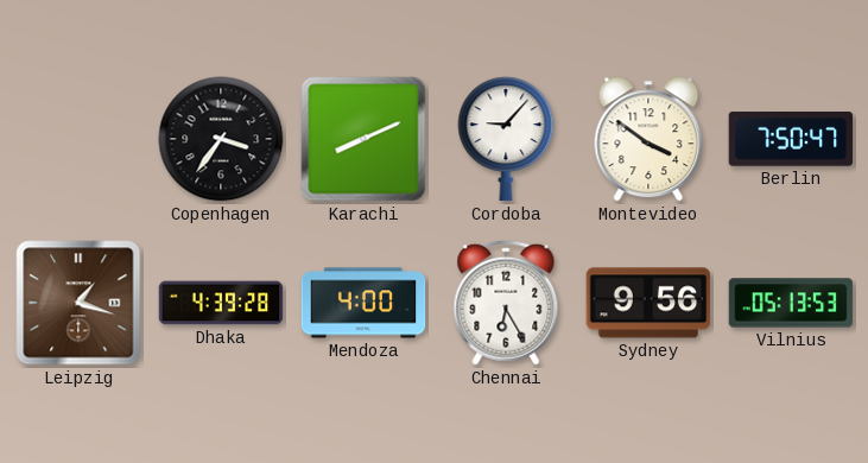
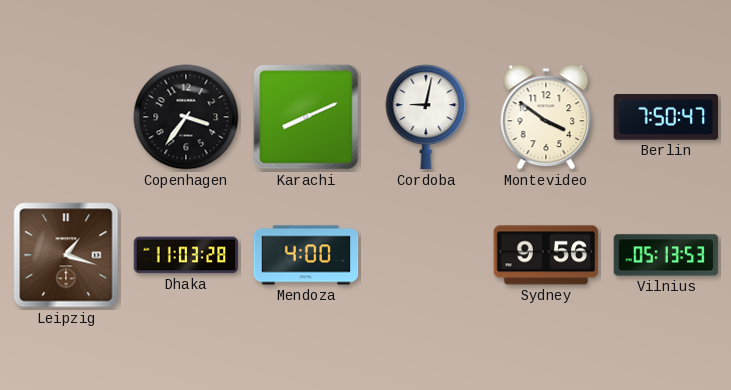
Cordoba: 9:07 -> 9:02
Dhaka: 4:39 -> 11:03
Chennai: 6:25 -> none
